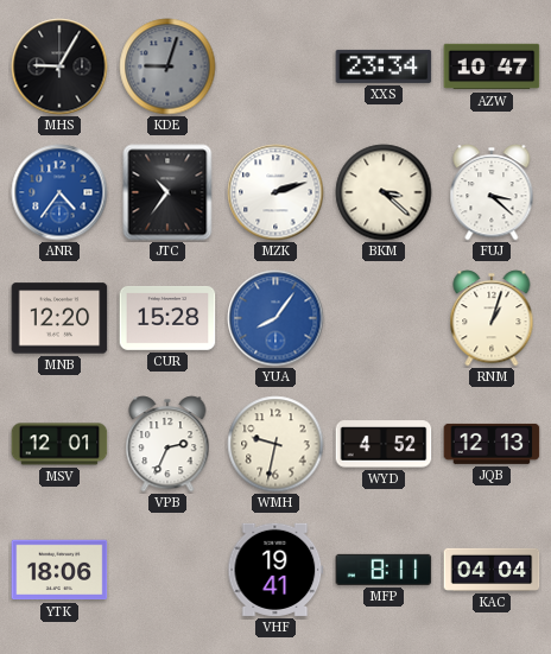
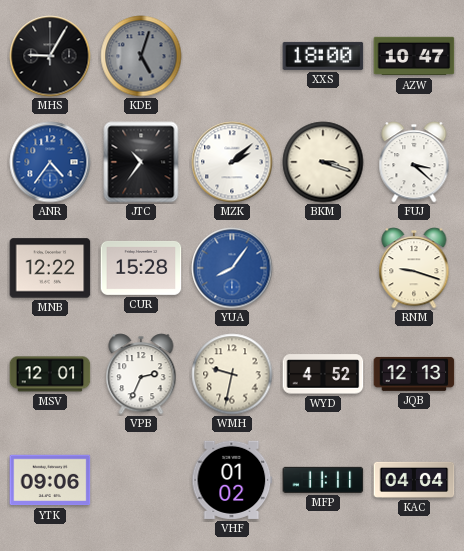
KDE: 9:03 -> 5:03
XXS: 23:34 -> 18:00
MZK: 2:12 -> 2:08
BKM: 3:22 -> 3:18
MNB: 12:20 -> 12:22
RNM: 1:03 -> 9:18
YTK: 18:06 -> 09:06
VHF: 19:41 -> 01:02
MFP: 8:11 -> 11:11
